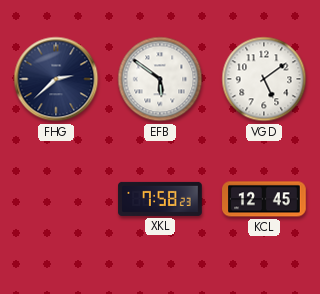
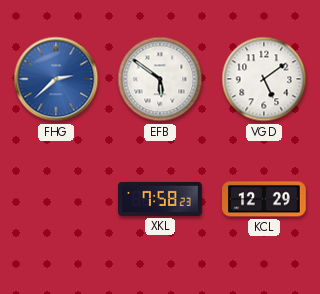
FHG dial: navy -> blue
KCL: 12:45 -> 12:29
